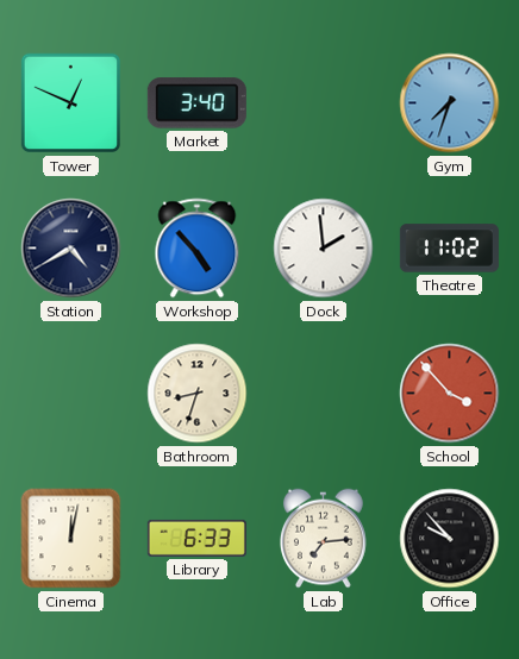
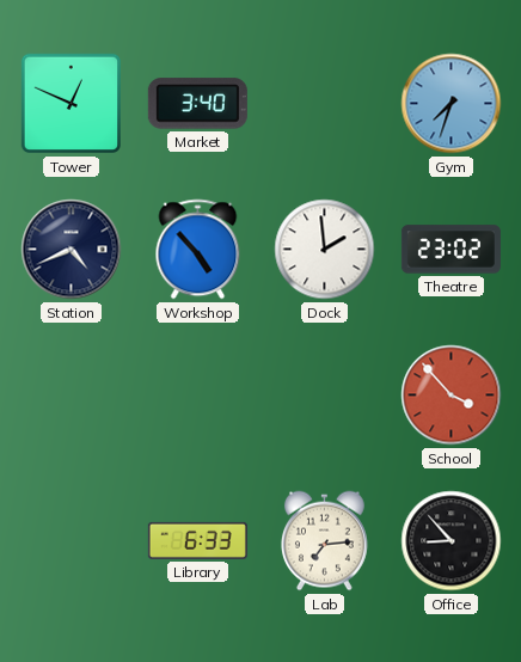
Station: 4:40 -> 4:41
Theatre: 11:02 -> 23:02
Bathroom: 8:33 -> none
Cinema: 12:02 -> none
Office: 9:53 -> 8:53
